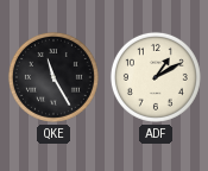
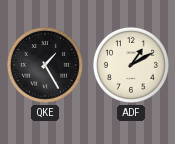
QKE: 11:25 -> 1:25
